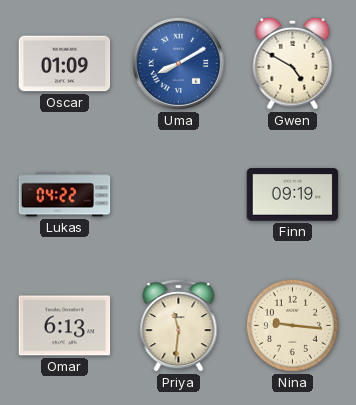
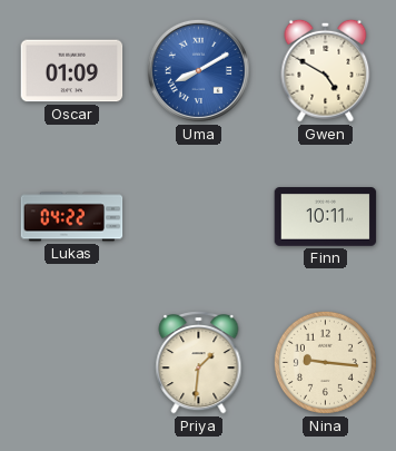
Finn: 09:19 -> 10:11
Omar: 6:13 -> none
Priya: 11:31 -> 1:31
